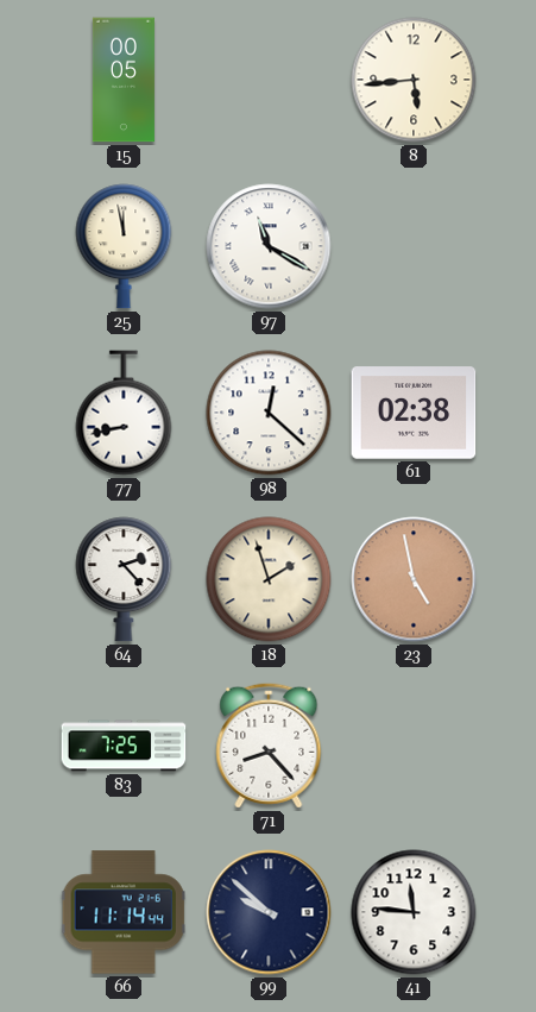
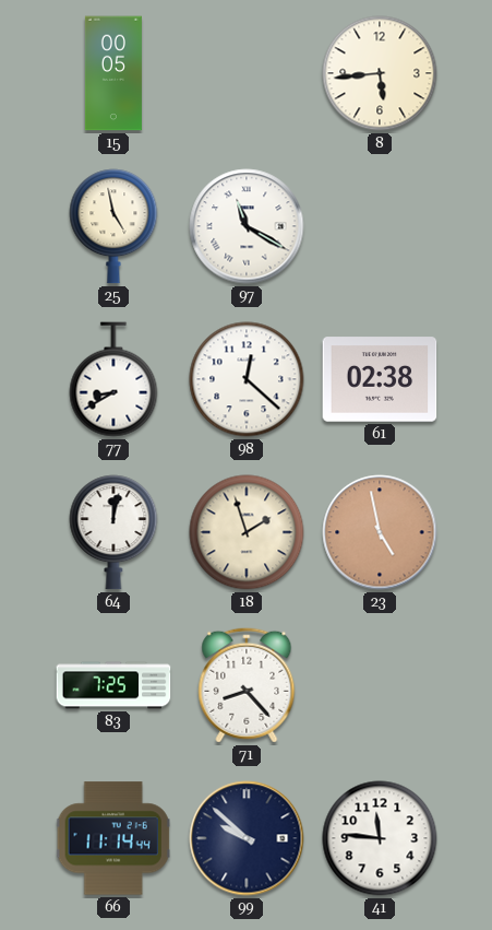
25: 11:58 -> 4:58
77: 8:43 -> 8:40
64: 2:23 -> 12:02
